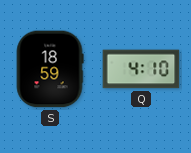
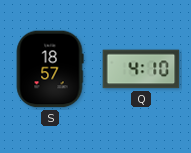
S: 18:59 -> 18:57
